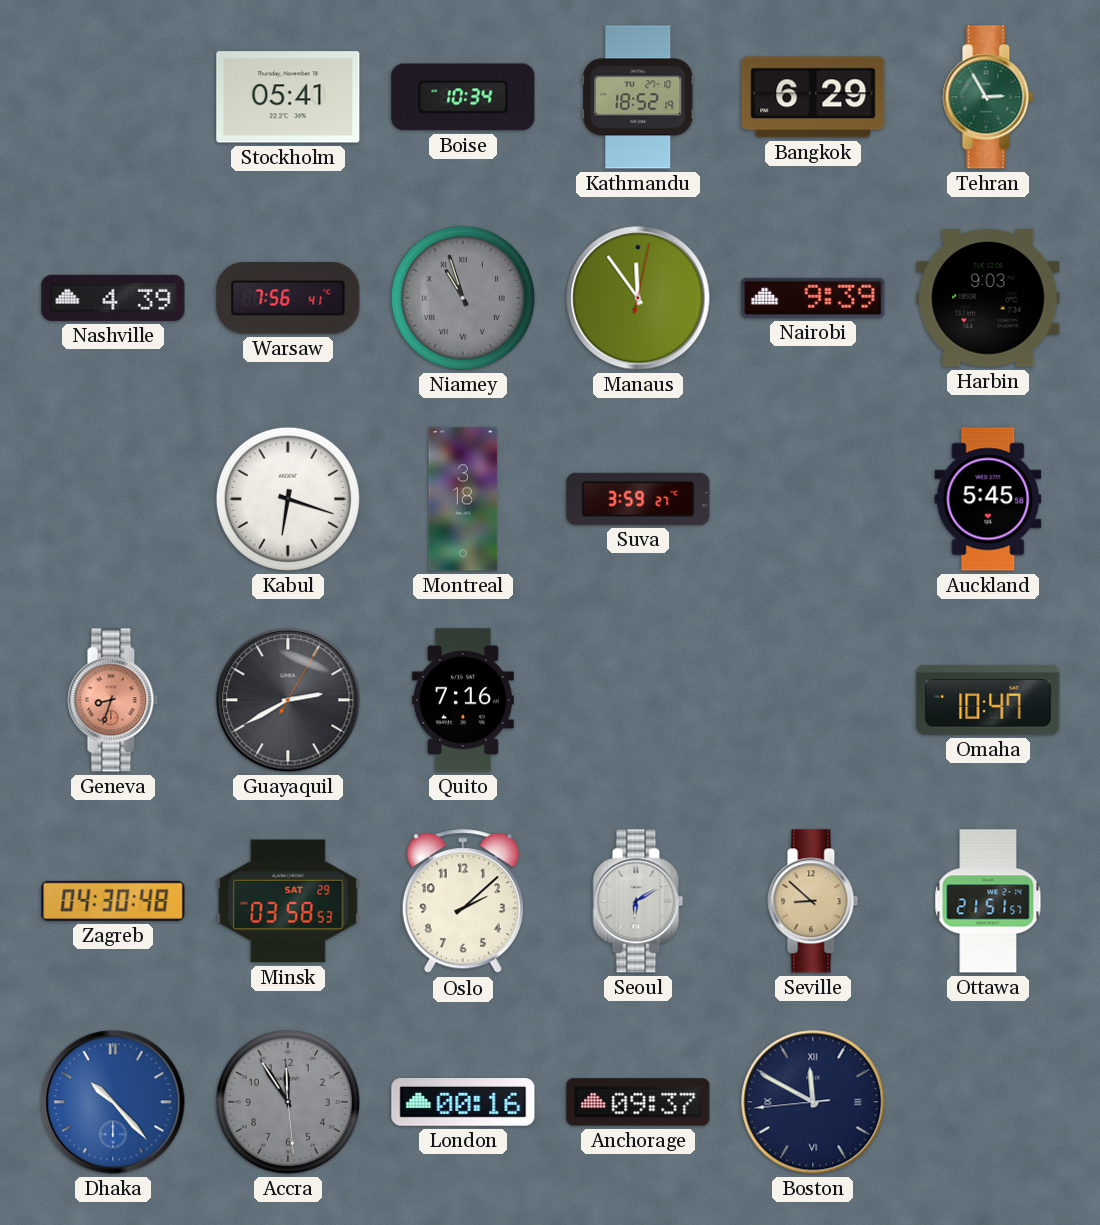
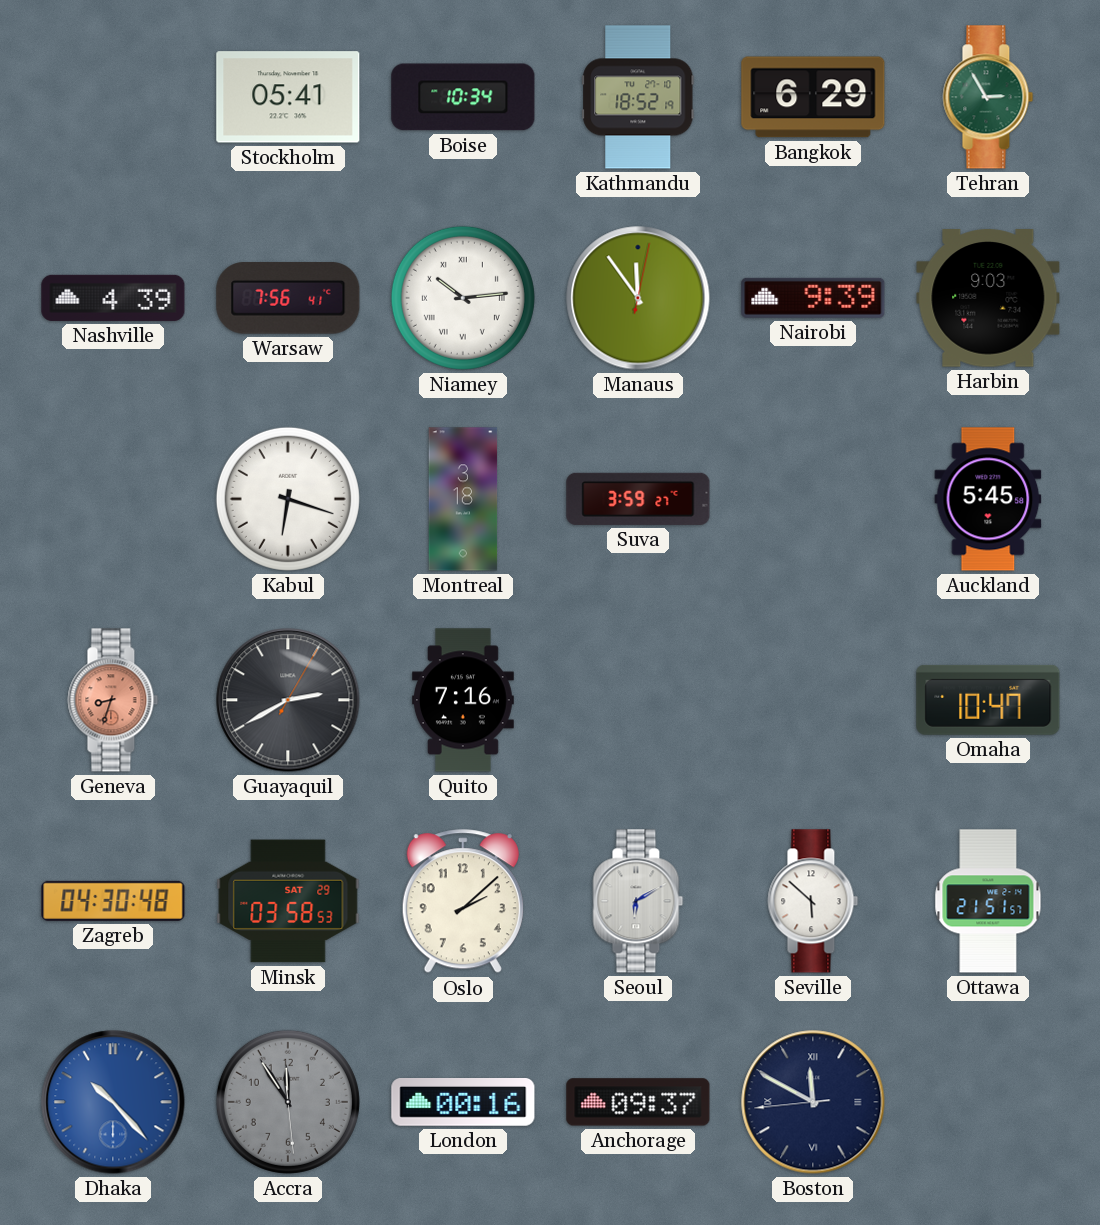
Niamey: 10:57 -> 10:14
Niamey dial: grey -> white
Seville: 8:52 -> 5:52
Seville dial: champagne -> white
